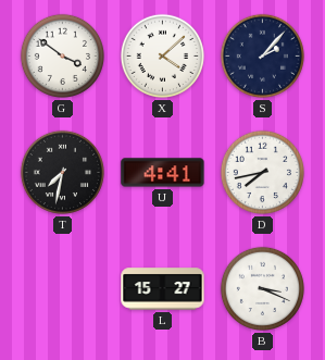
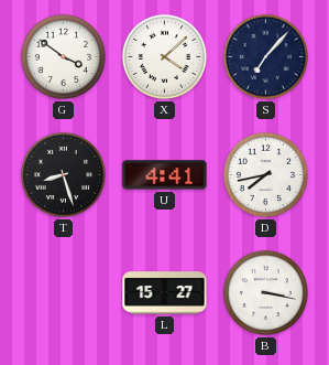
S: 2:07 -> 7:07
T: 7:32 -> 8:27
B: 3:19 -> 3:17
